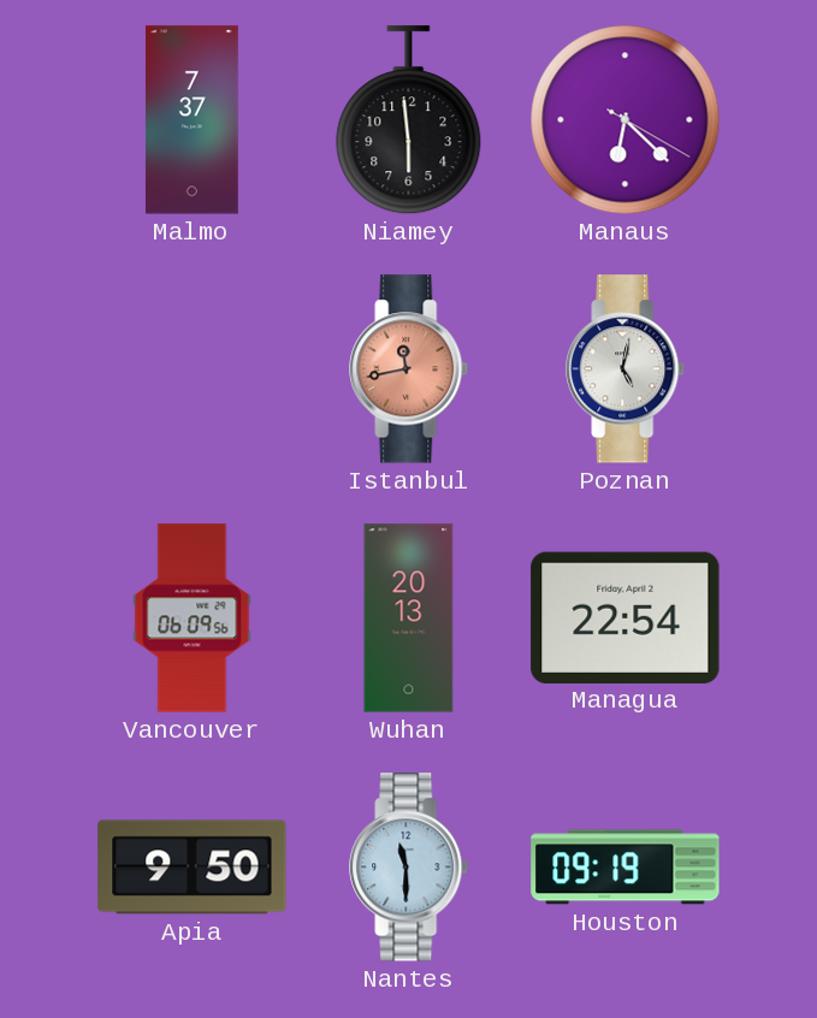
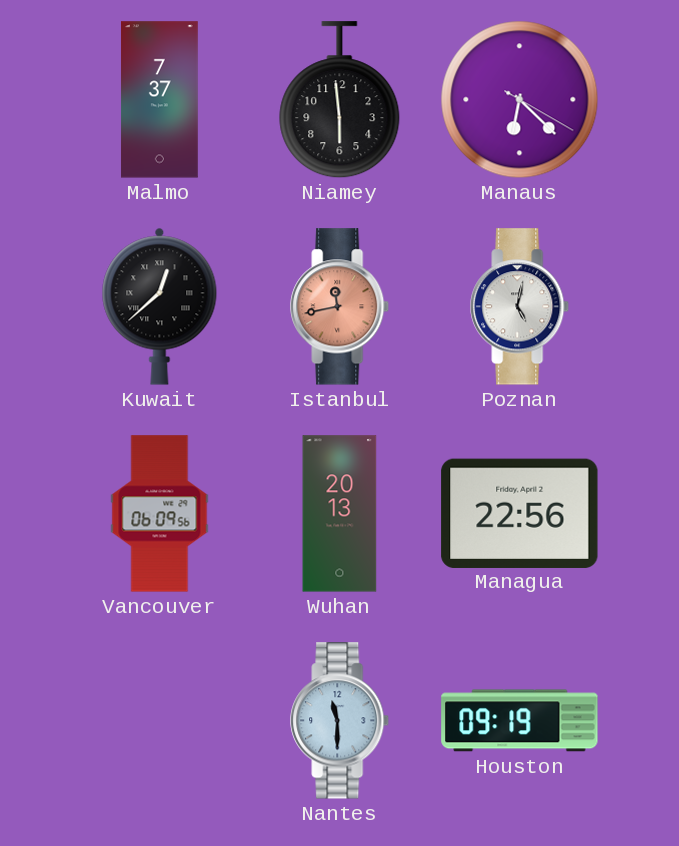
Kuwait: none -> 12:38
Managua: 22:54 -> 22:56
Apia: 9:50 -> none
